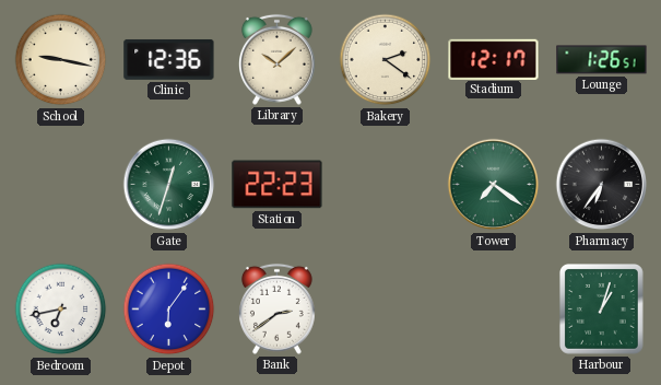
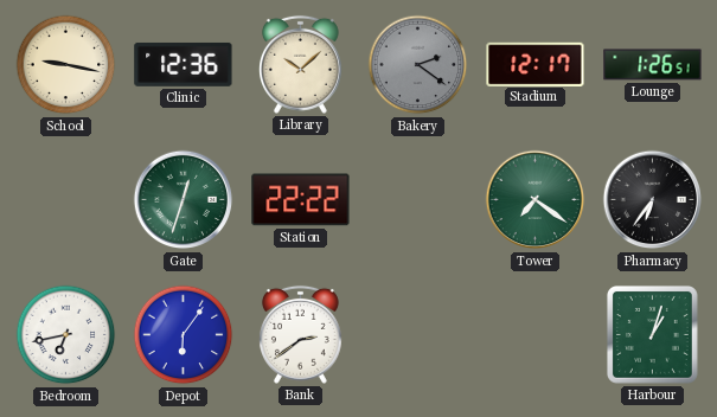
Bakery dial: cream -> grey
Station: 22:23 -> 22:22
